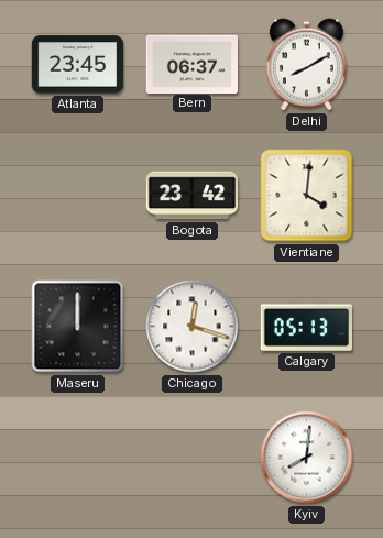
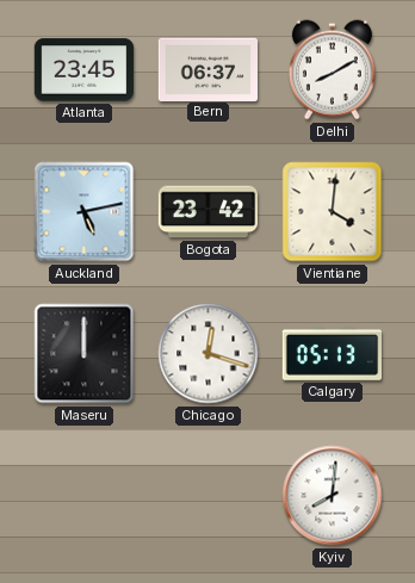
Auckland: none -> 5:13
